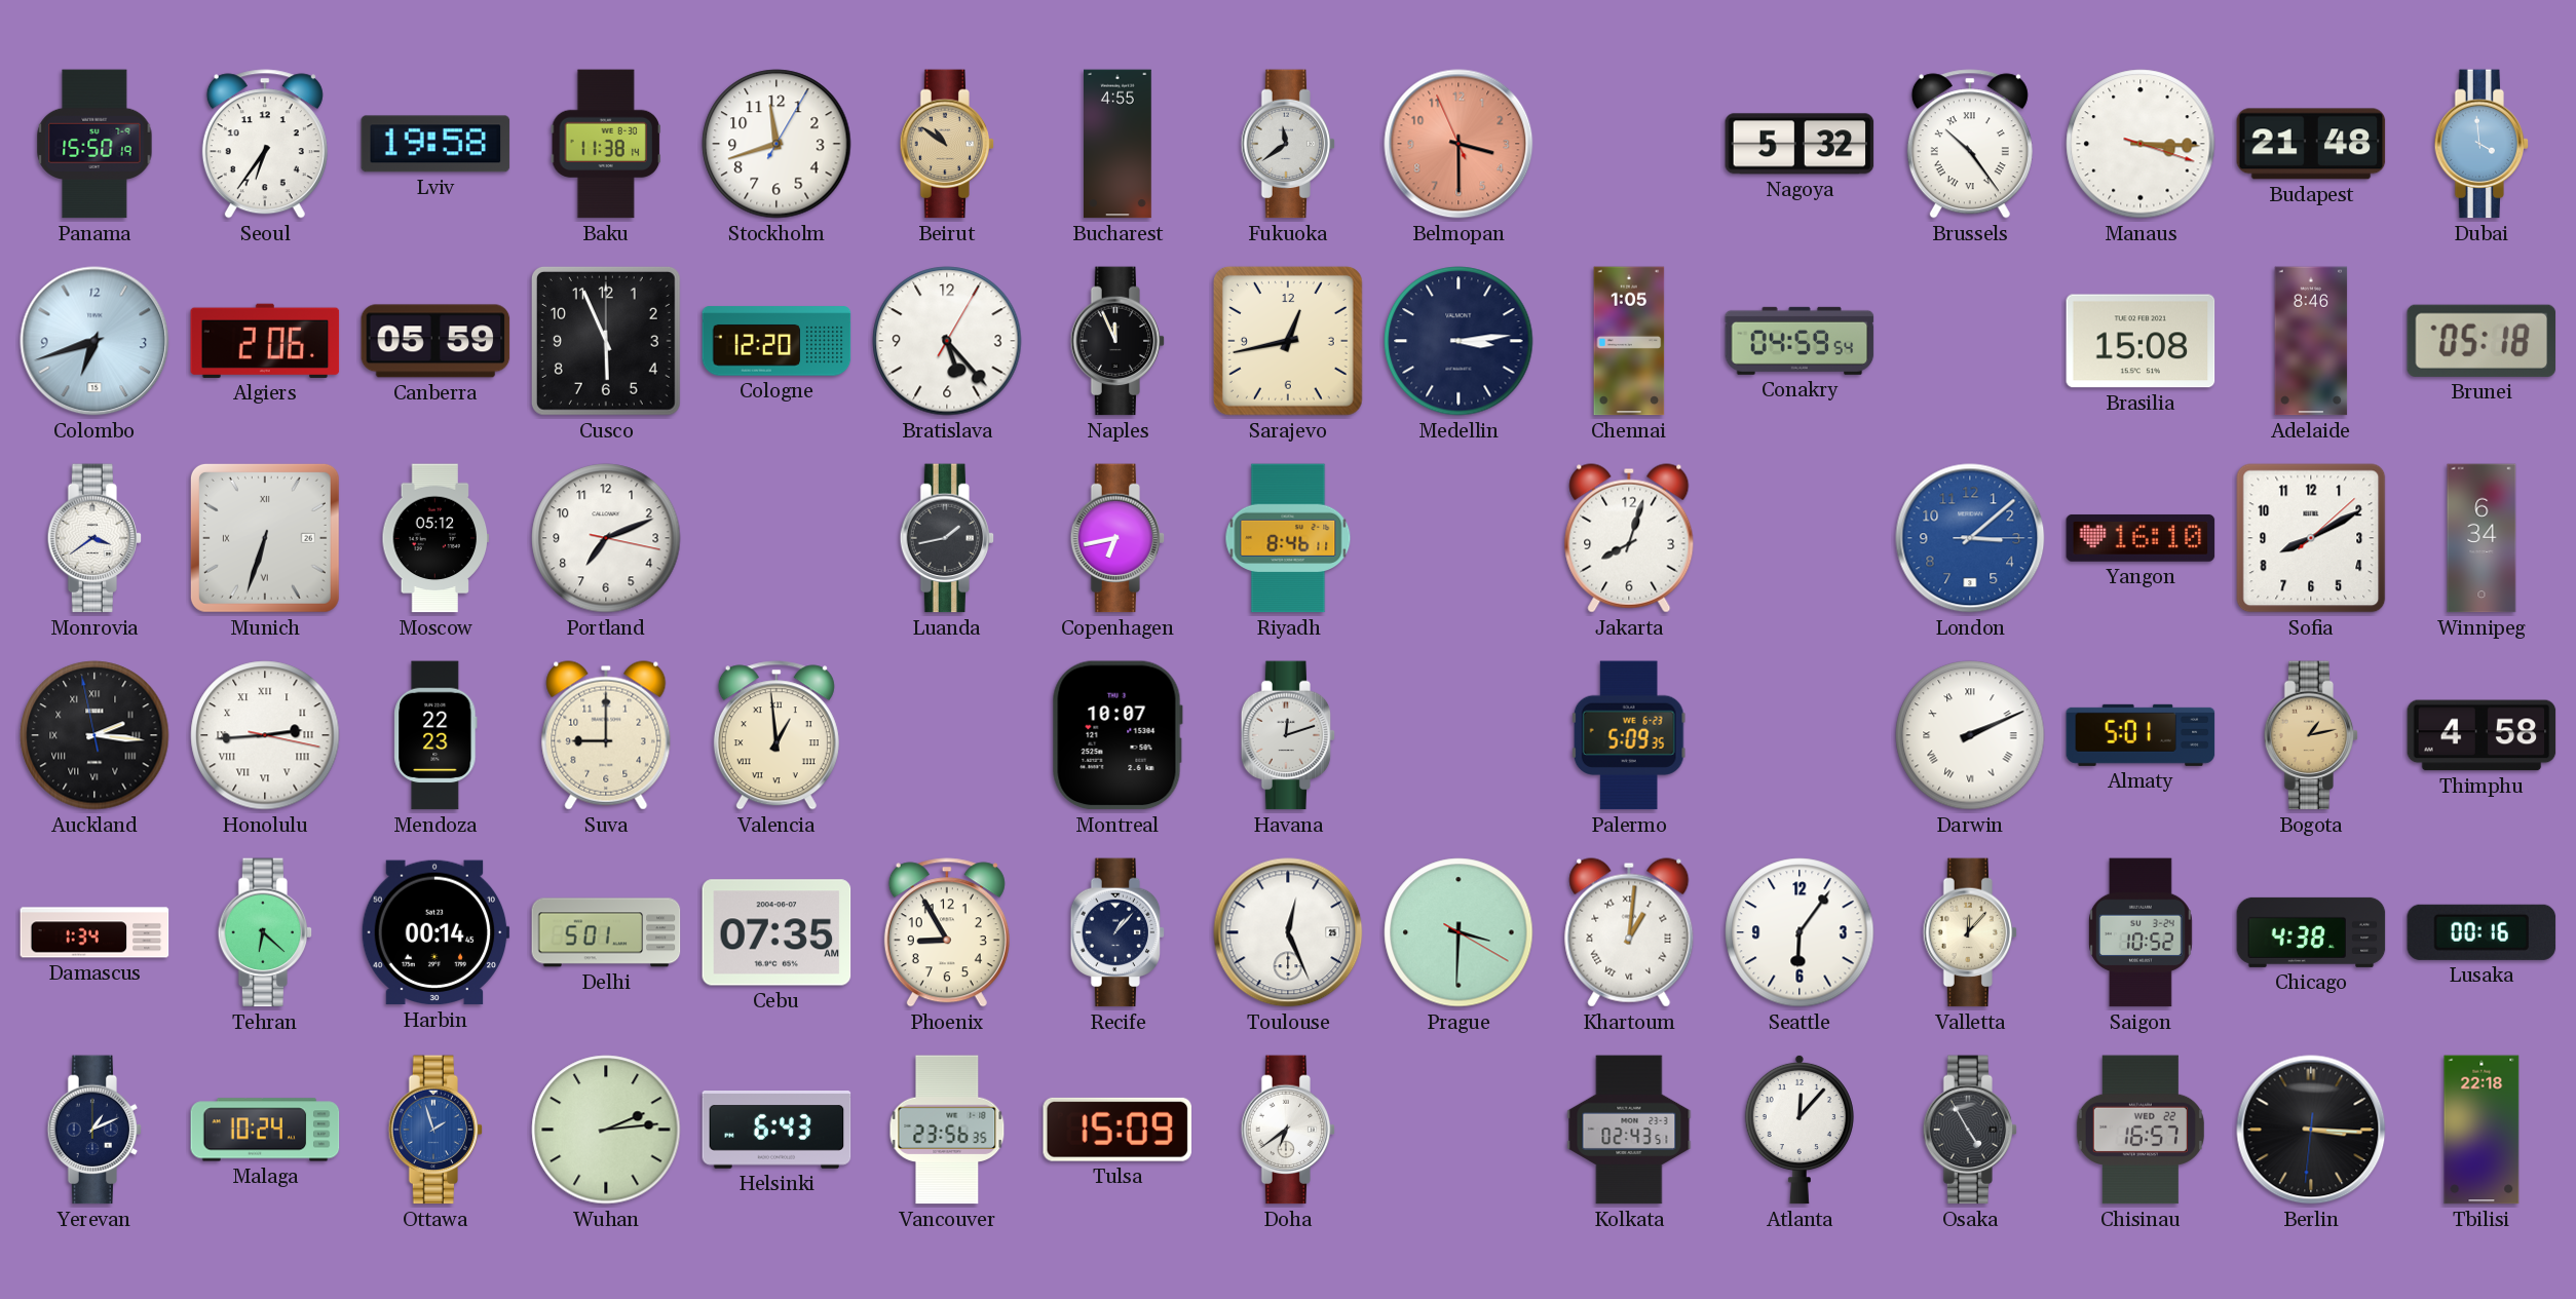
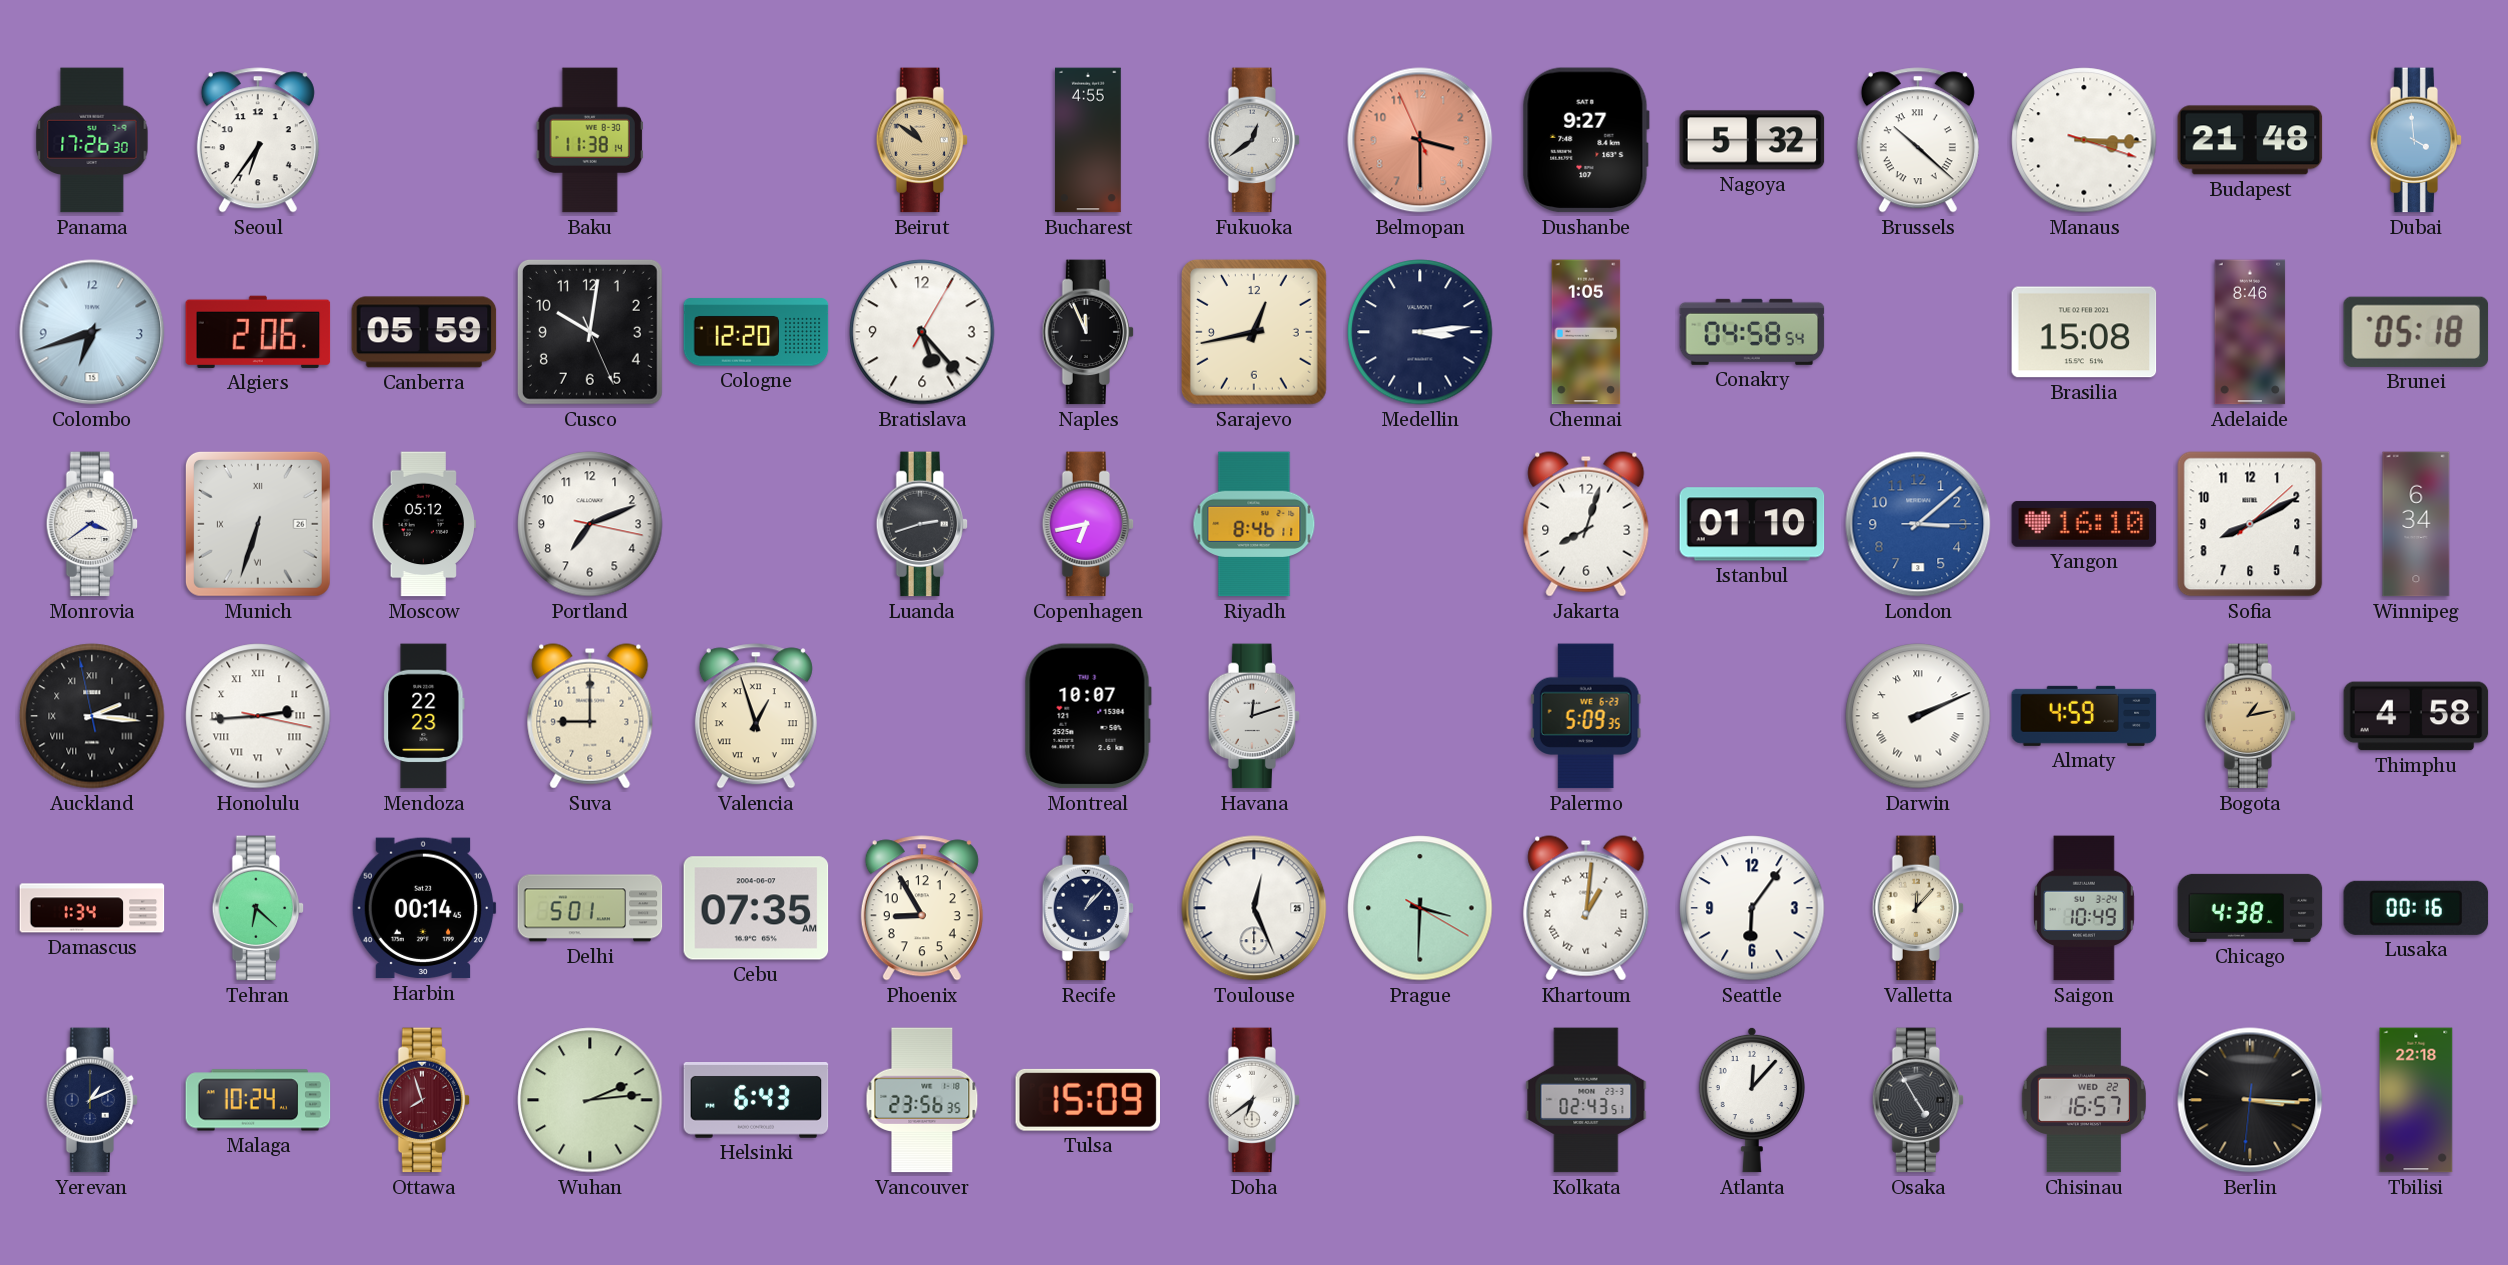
Panama: 15:50 -> 17:26
Lviv: 19:58 -> none
Stockholm: 11:42 -> none
Fukuoka: 11:39 -> 12:39
Dushanbe: none -> 9:27
Brussels: 10:24 -> 10:22
Cusco: 5:56 -> 10:01
Conakry: 04:59 -> 04:58
Luanda: 1:43 -> 2:42
Istanbul: none -> 01:10
Valencia: 12:59 -> 12:57
Almaty: 5:01 -> 4:59
Saigon: 10:52 -> 10:49
Ottawa: 1:57 -> 7:57
Ottawa dial: blue -> burgundy
